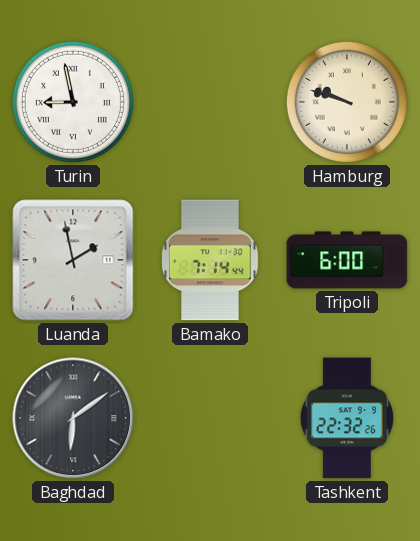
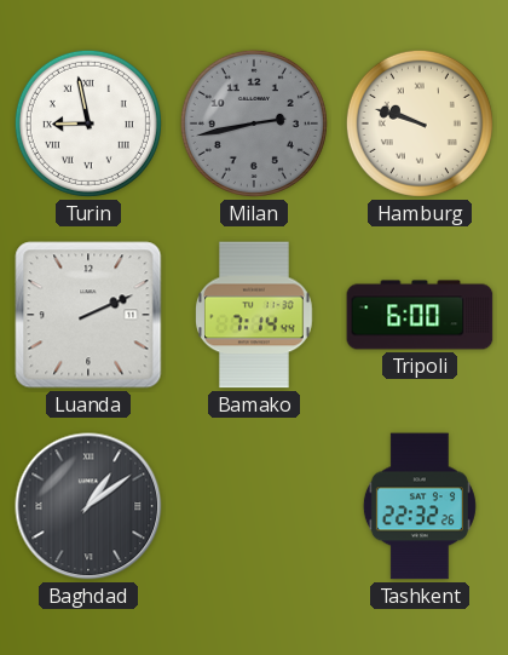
Milan: none -> 2:43
Luanda: 1:58 -> 2:11
Baghdad: 6:09 -> 1:09
